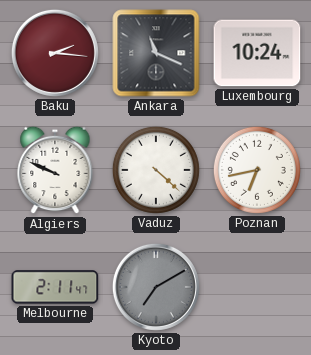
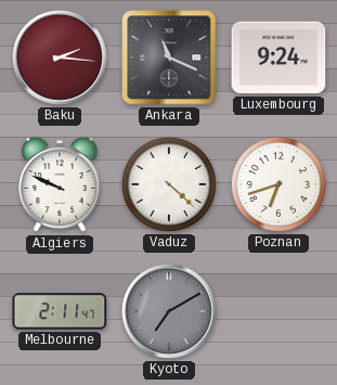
Luxembourg: 10:24 -> 9:24
Poznan: 6:43 -> 6:42
